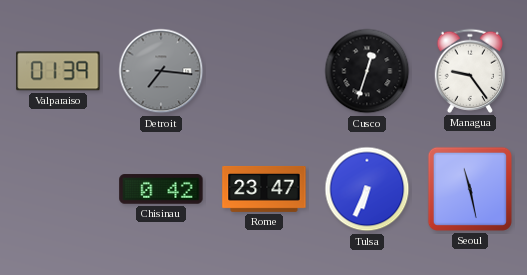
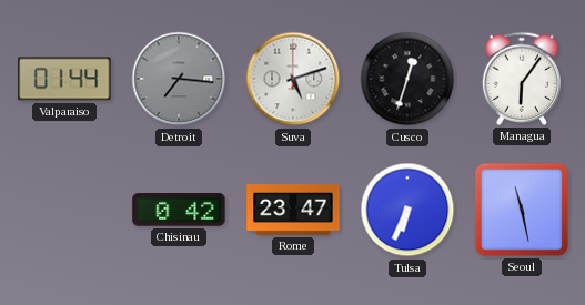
Valparaiso: 01:39 -> 01:44
Suva: none -> 5:12
Managua: 9:24 -> 6:06
